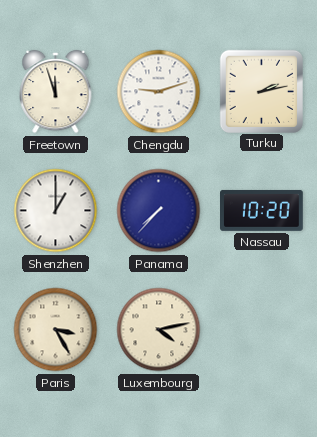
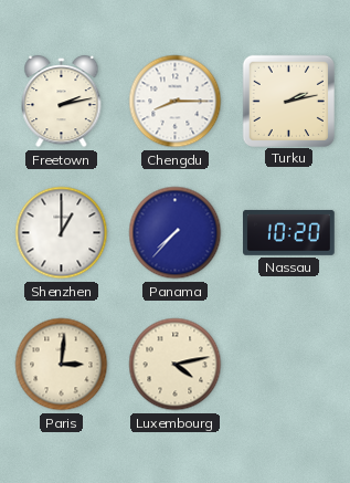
Freetown: 11:57 -> 2:13
Chengdu: 9:12 -> 8:15
Paris: 3:25 -> 3:01
